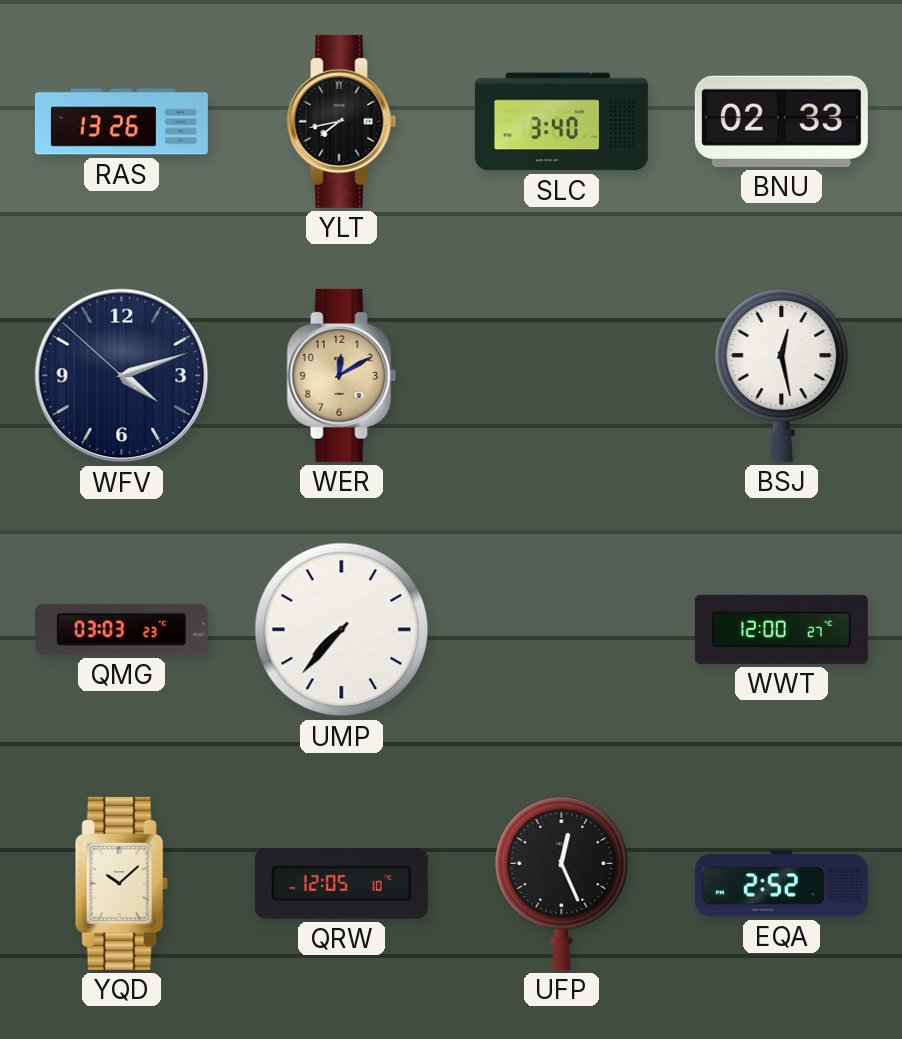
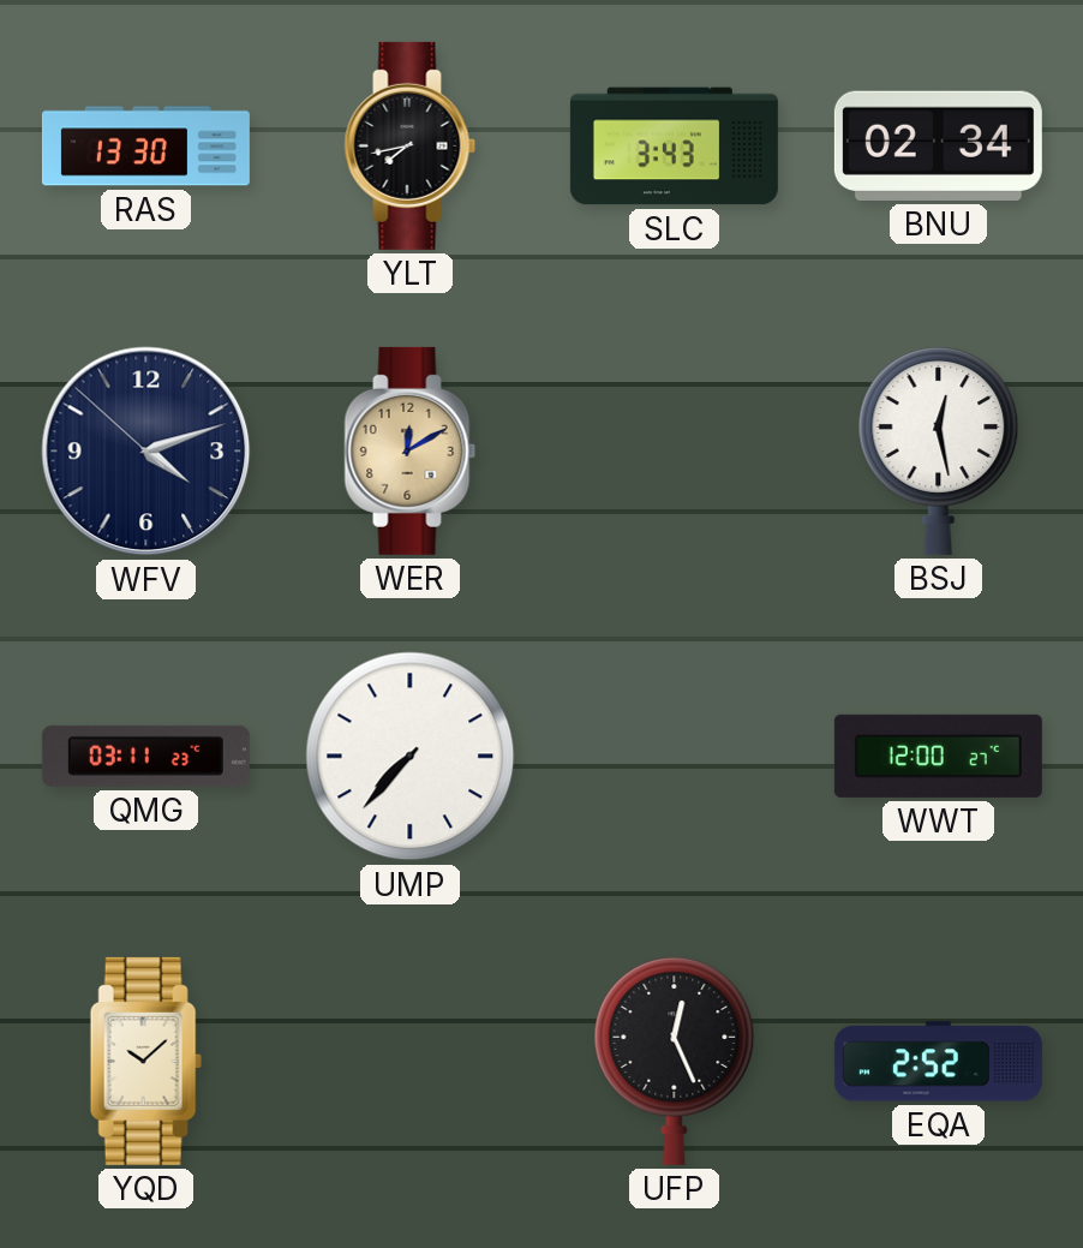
RAS: 13:26 -> 13:30
SLC: 3:40 -> 3:43
BNU: 02:33 -> 02:34
QMG: 03:03 -> 03:11
QRW: 12:05 -> none
